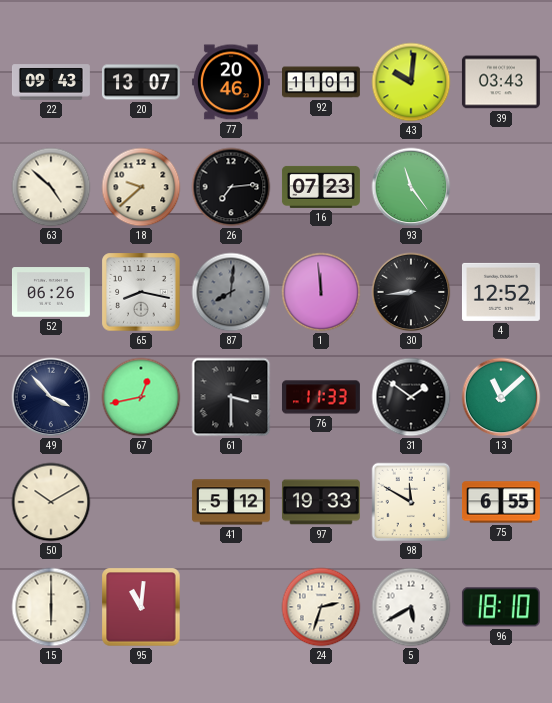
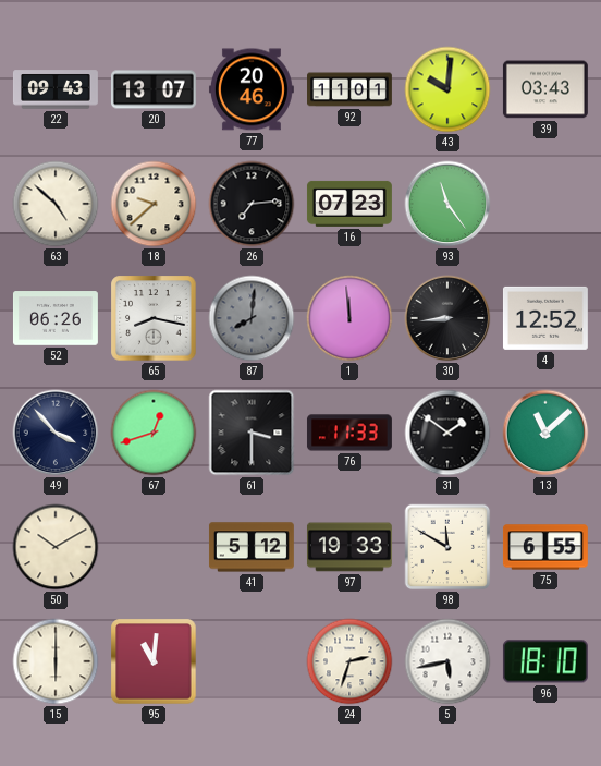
67: 12:43 -> 12:42
5: 5:40 -> 5:43
